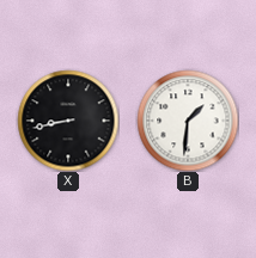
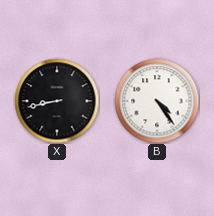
B: 1:31 -> 4:24
